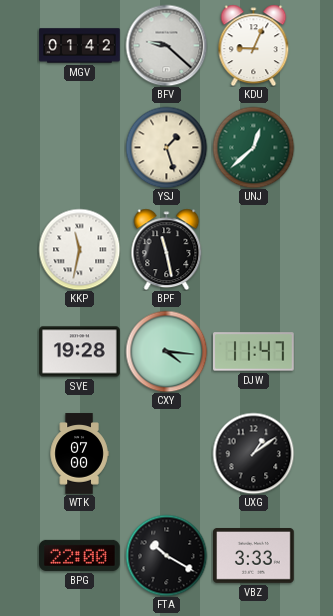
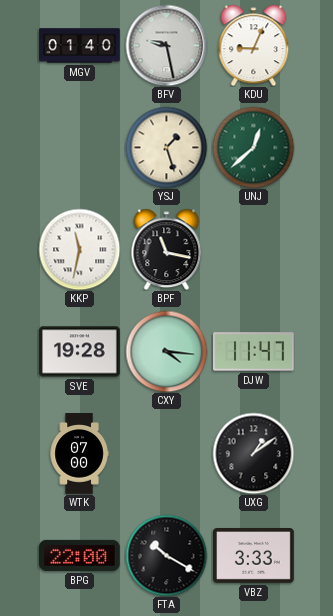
MGV: 01:42 -> 01:40
BFV: 9:22 -> 9:28
BPF: 11:28 -> 11:17
